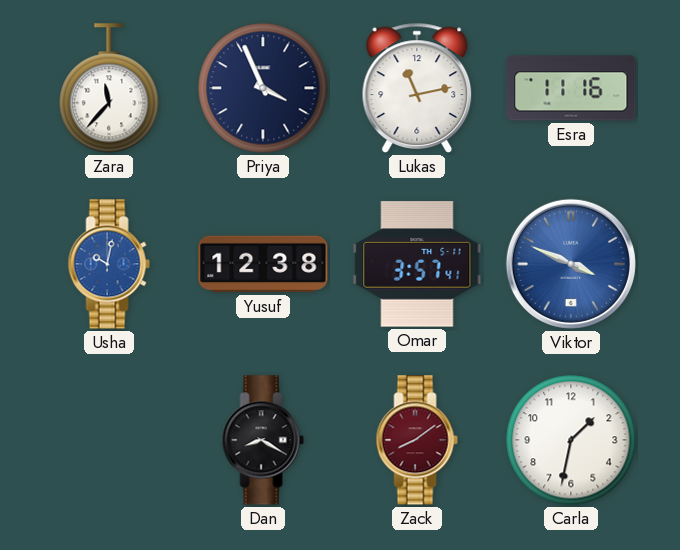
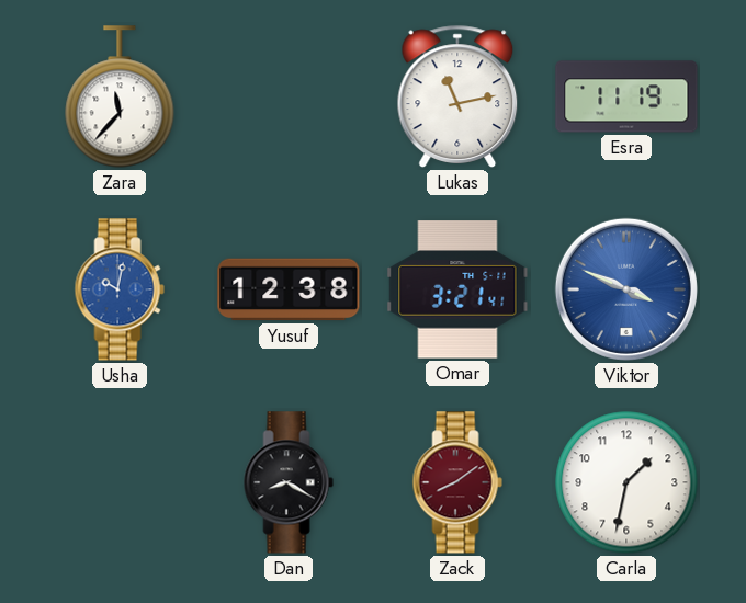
Priya: 3:56 -> none
Esra: 11:16 -> 11:19
Omar: 3:57 -> 3:21
